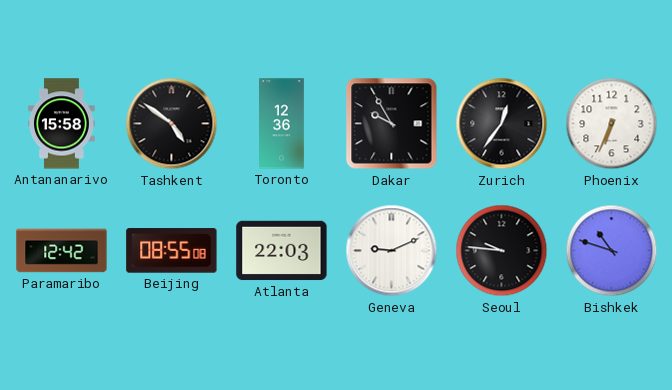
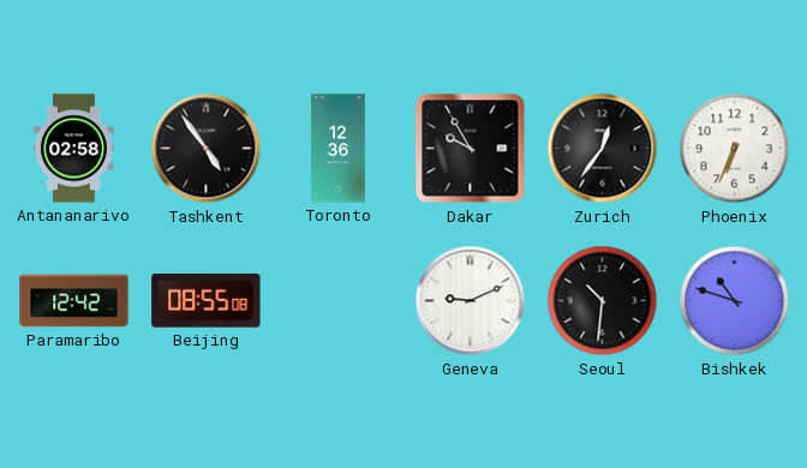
Antananarivo: 15:58 -> 02:58
Tashkent: 4:51 -> 4:54
Atlanta: 22:03 -> none
Seoul: 9:46 -> 10:31
